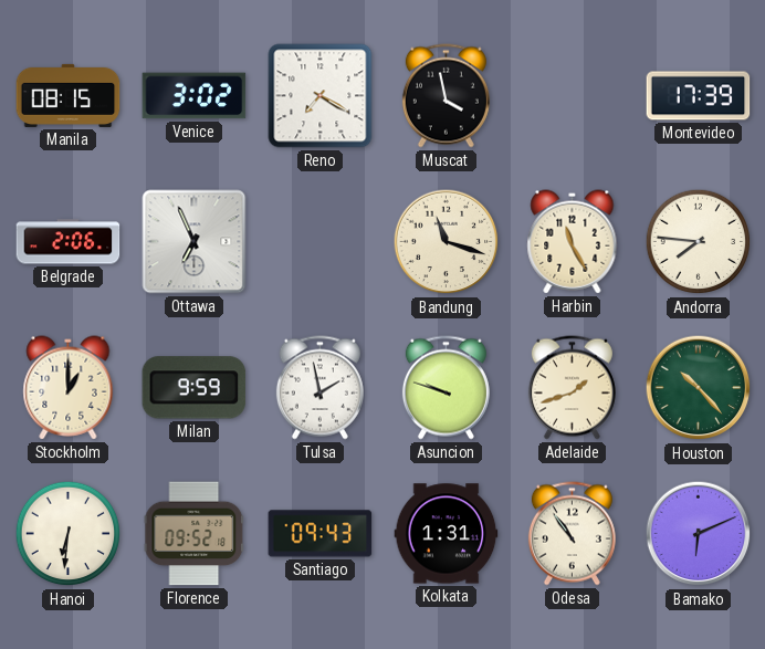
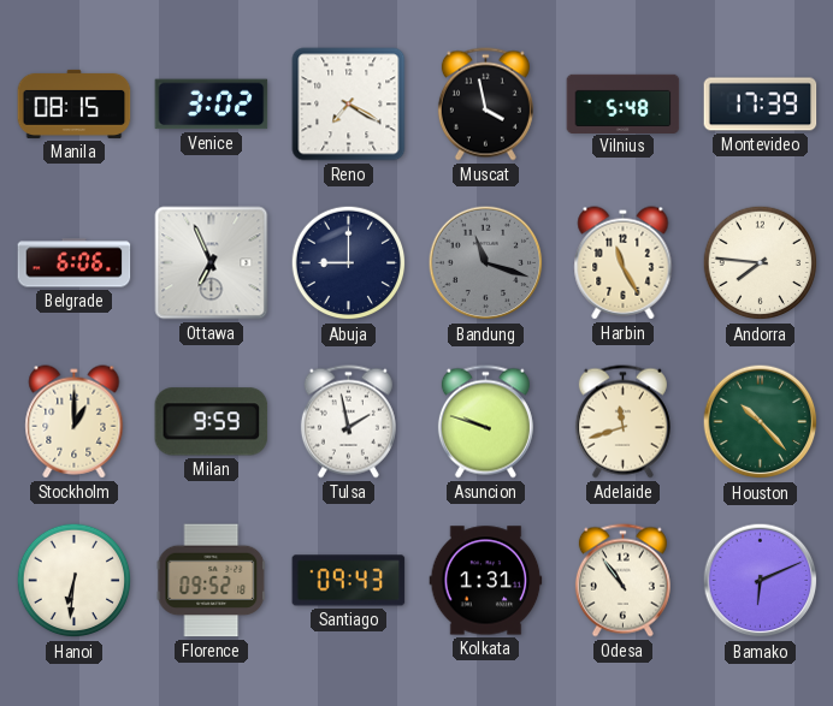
Vilnius: none -> 5:48
Belgrade: 2:06 -> 6:06
Abuja: none -> 9:00
Bandung dial: cream -> grey
Adelaide: 1:42 -> 11:42
